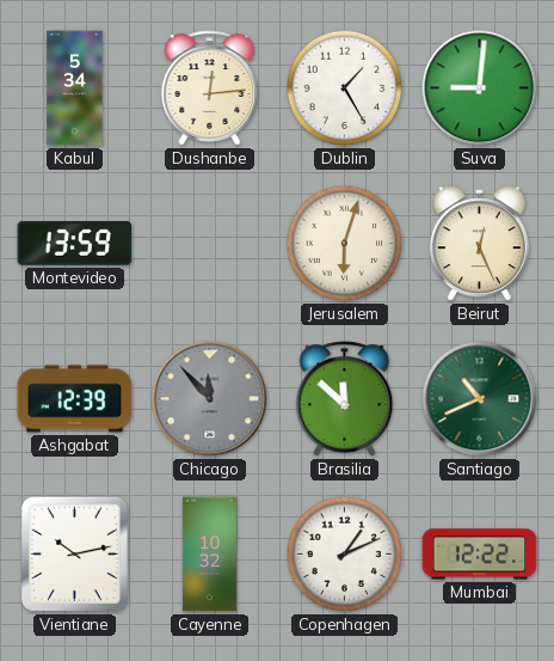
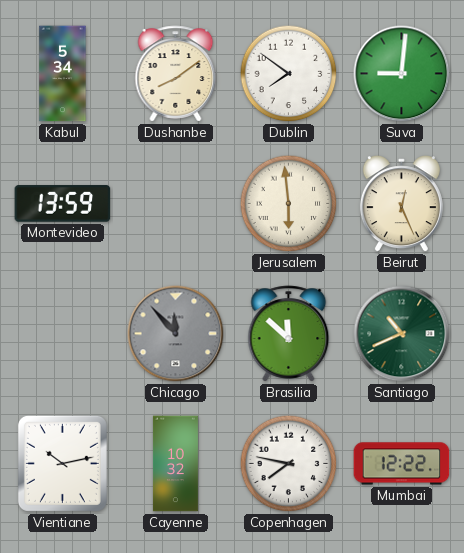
Dushanbe: 12:14 -> 8:09
Dublin: 1:25 -> 7:51
Jerusalem: 6:03 -> 5:59
Ashgabat: 12:39 -> none
Copenhagen: 1:11 -> 7:47
